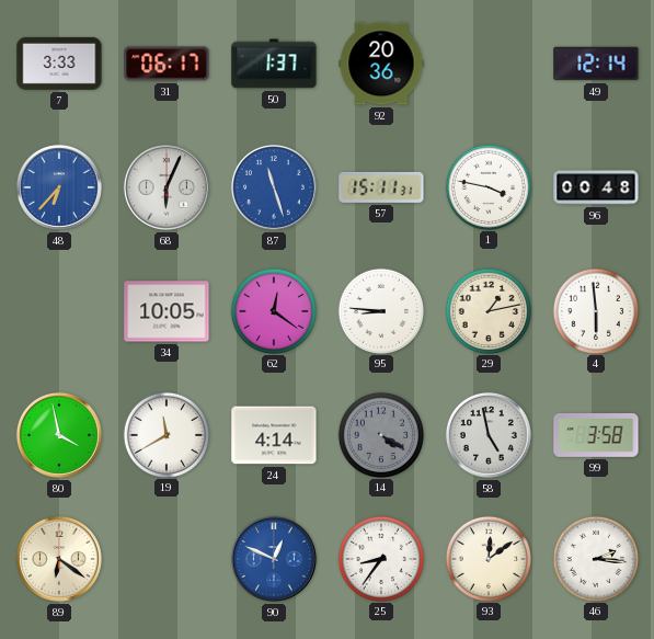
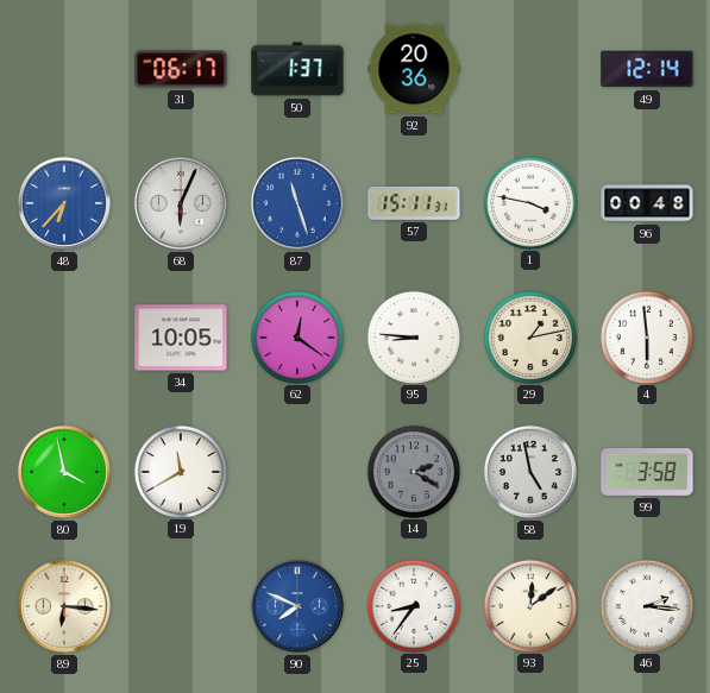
7: 3:33 -> none
24: 4:14 -> none
14: 4:20 -> 2:20
89: 6:21 -> 6:16
90: 12:49 -> 7:49
